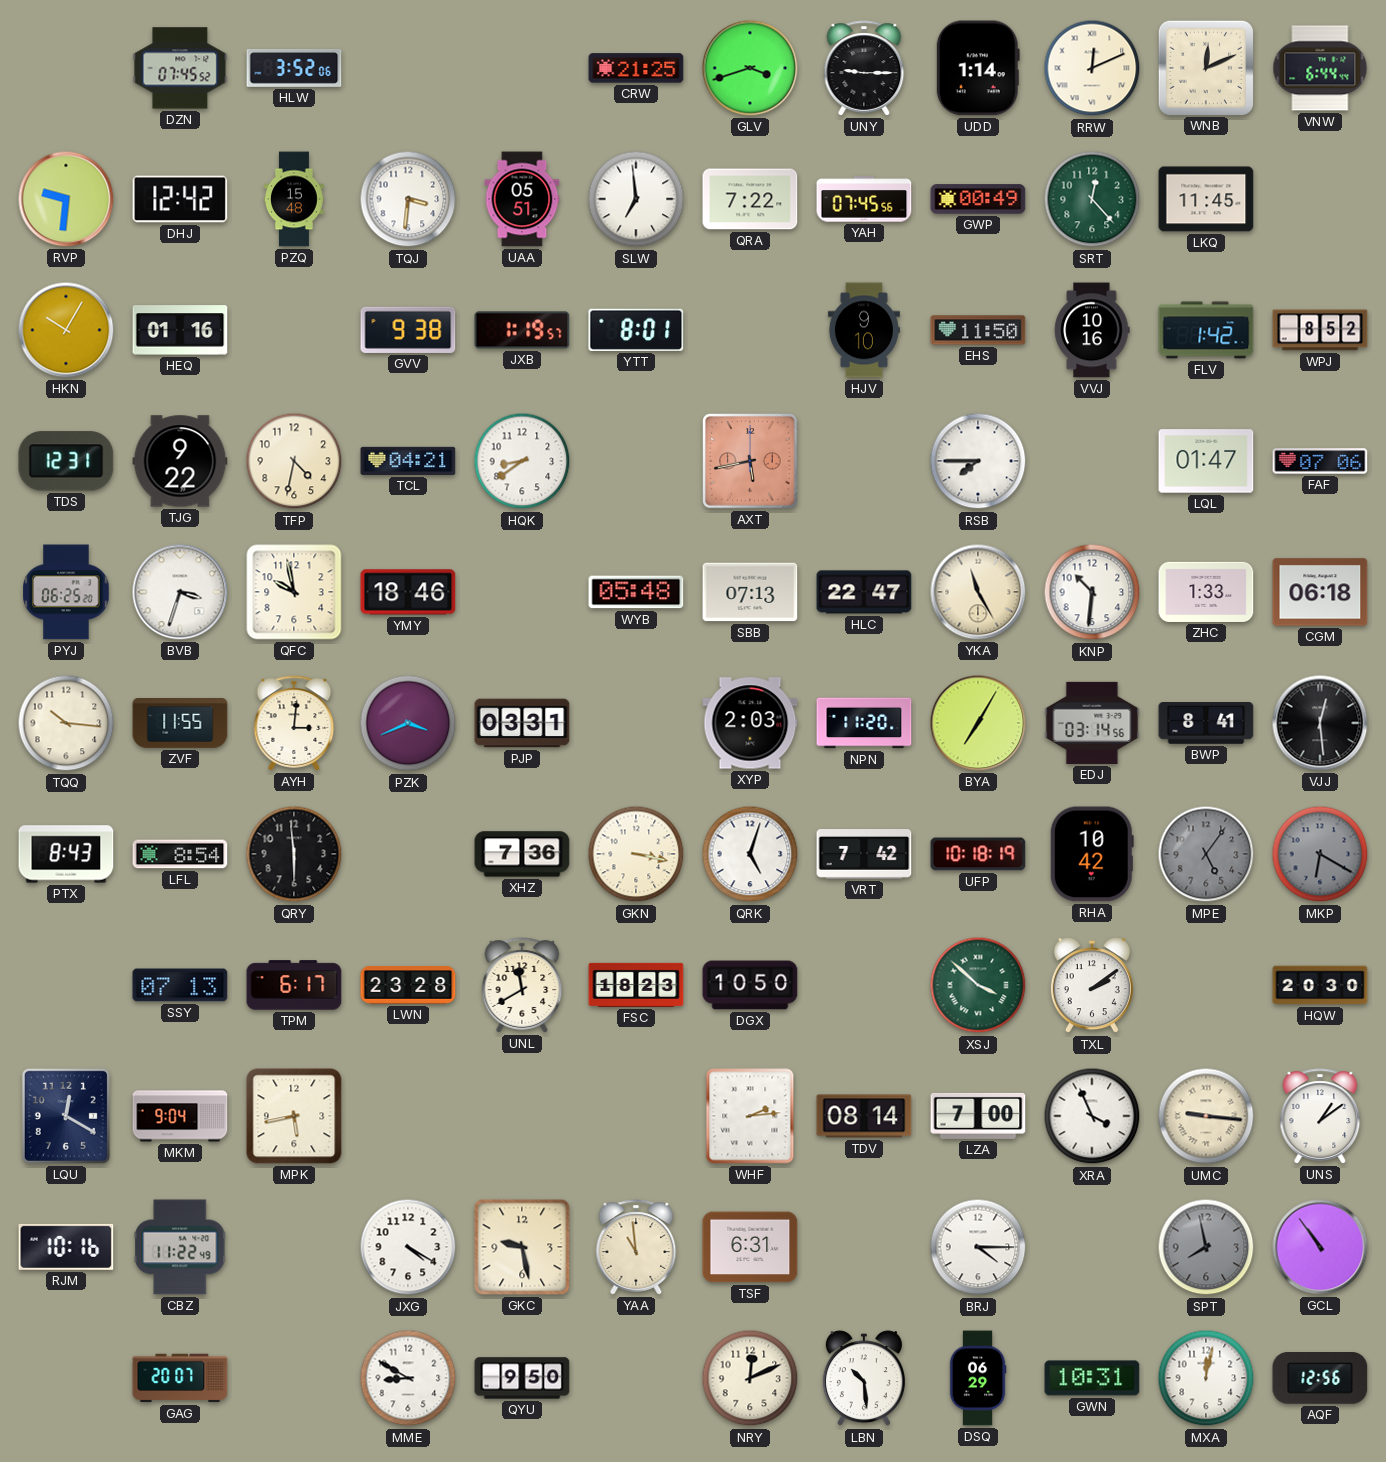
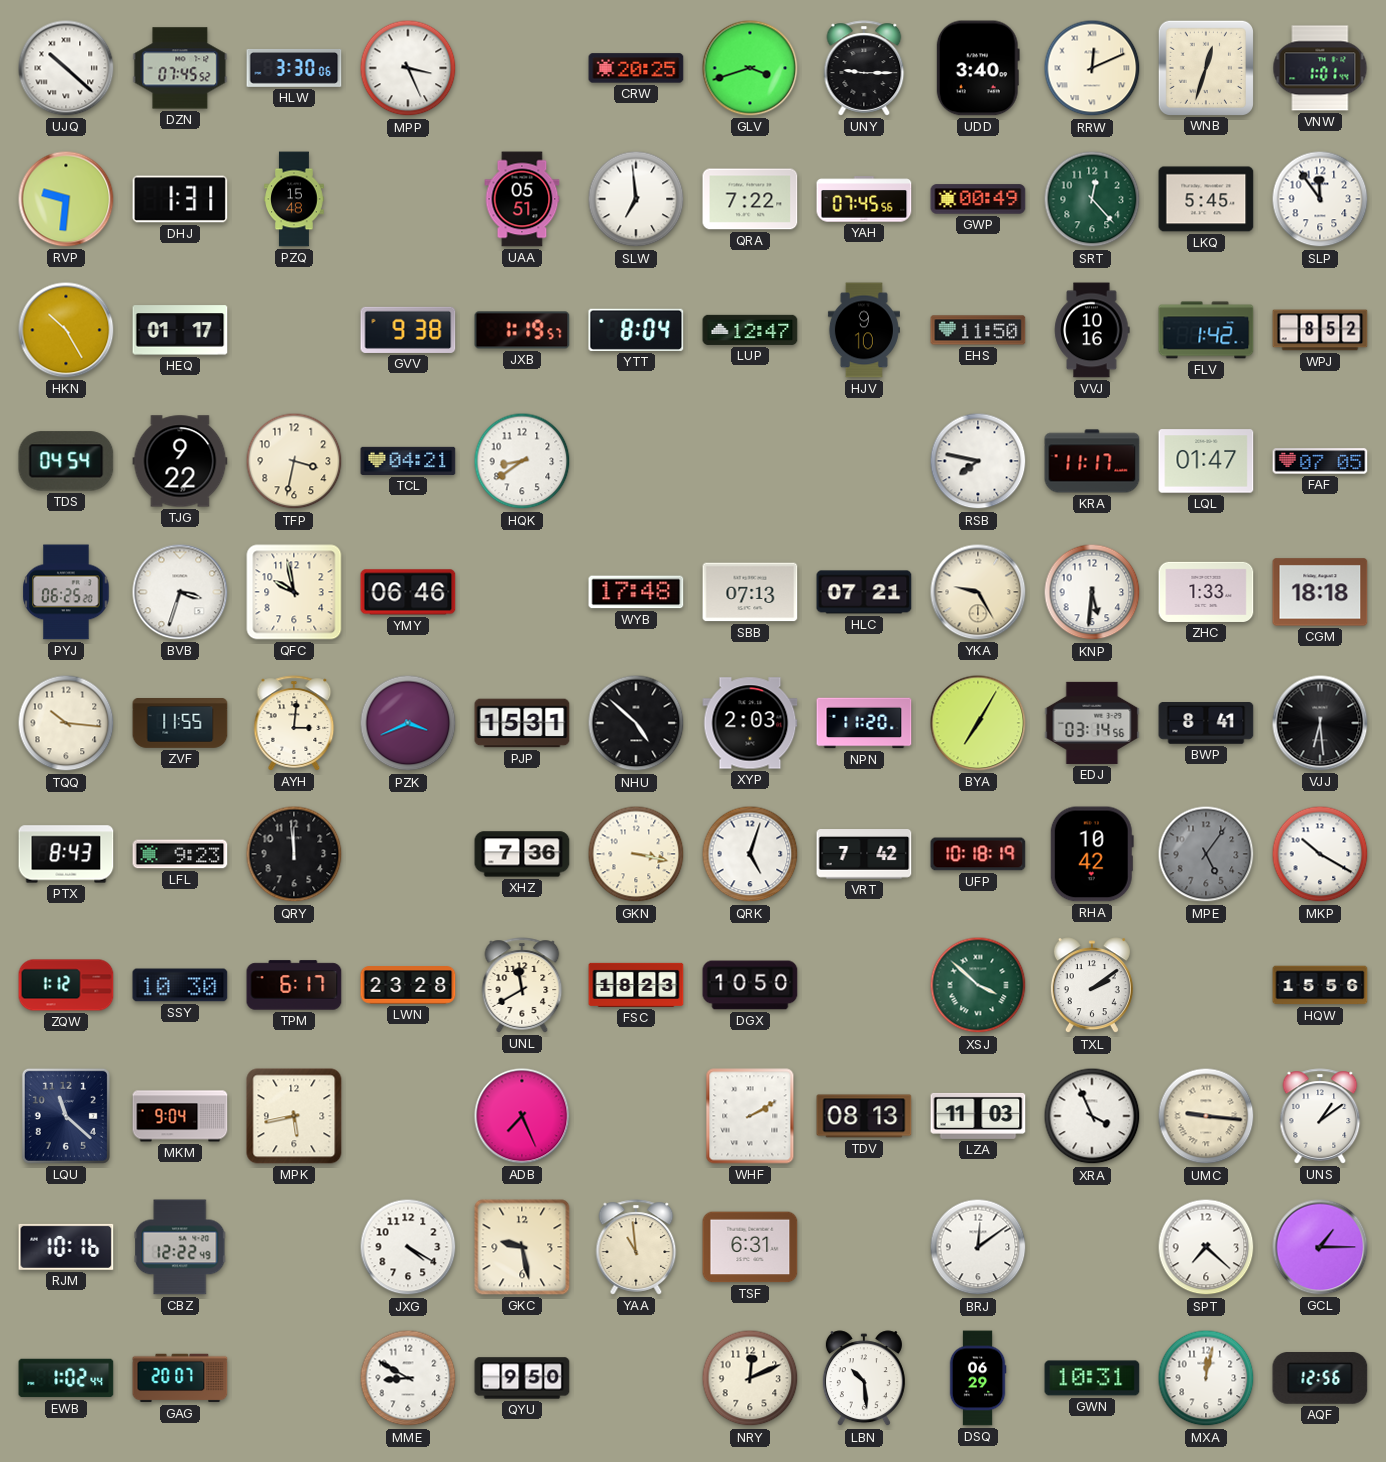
UJQ: none -> 10:22
HLW: 3:52 -> 3:30
MPP: none -> 3:26
CRW: 21:25 -> 20:25
UDD: 1:14 -> 3:40
WNB: 12:11 -> 12:33
VNW: 6:44 -> 1:01
DHJ: 12:42 -> 1:31
TQJ: 3:31 -> none
LKQ: 11:45 -> 5:45
SLP: none -> 11:54
HKN: 10:05 -> 10:25
HEQ: 01:16 -> 01:17
YTT: 8:01 -> 8:04
LUP: none -> 12:47
TDS: 12:31 -> 04:54
TFP: 4:32 -> 3:32
AXT: 5:43 -> none
RSB: 7:45 -> 7:47
KRA: none -> 11:17
FAF: 07:06 -> 07:05
YMY: 18:46 -> 06:46
WYB: 05:48 -> 17:48
HLC: 22:47 -> 07:21
YKA: 11:25 -> 9:25
KNP: 10:31 -> 5:31
CGM: 06:18 -> 18:18
PJP: 03:31 -> 15:31
NHU: none -> 4:52
VJJ: 12:29 -> 6:29
LFL: 8:54 -> 9:23
QRY: 5:59 -> 11:59
MKP: 6:20 -> 10:20
MKP dial: grey -> white
ZQW: none -> 1:12
SSY: 07:13 -> 10:30
HQW: 20:30 -> 15:56
LQU: 12:20 -> 11:22
ADB: none -> 7:26
WHF: 2:14 -> 2:10
TDV: 08:14 -> 08:13
LZA: 7:00 -> 11:03
CBZ: 11:22 -> 12:22
BRJ: 4:15 -> 12:09
SPT: 7:58 -> 7:22
SPT dial: grey -> white
GCL: 10:54 -> 1:15
EWB: none -> 1:02
